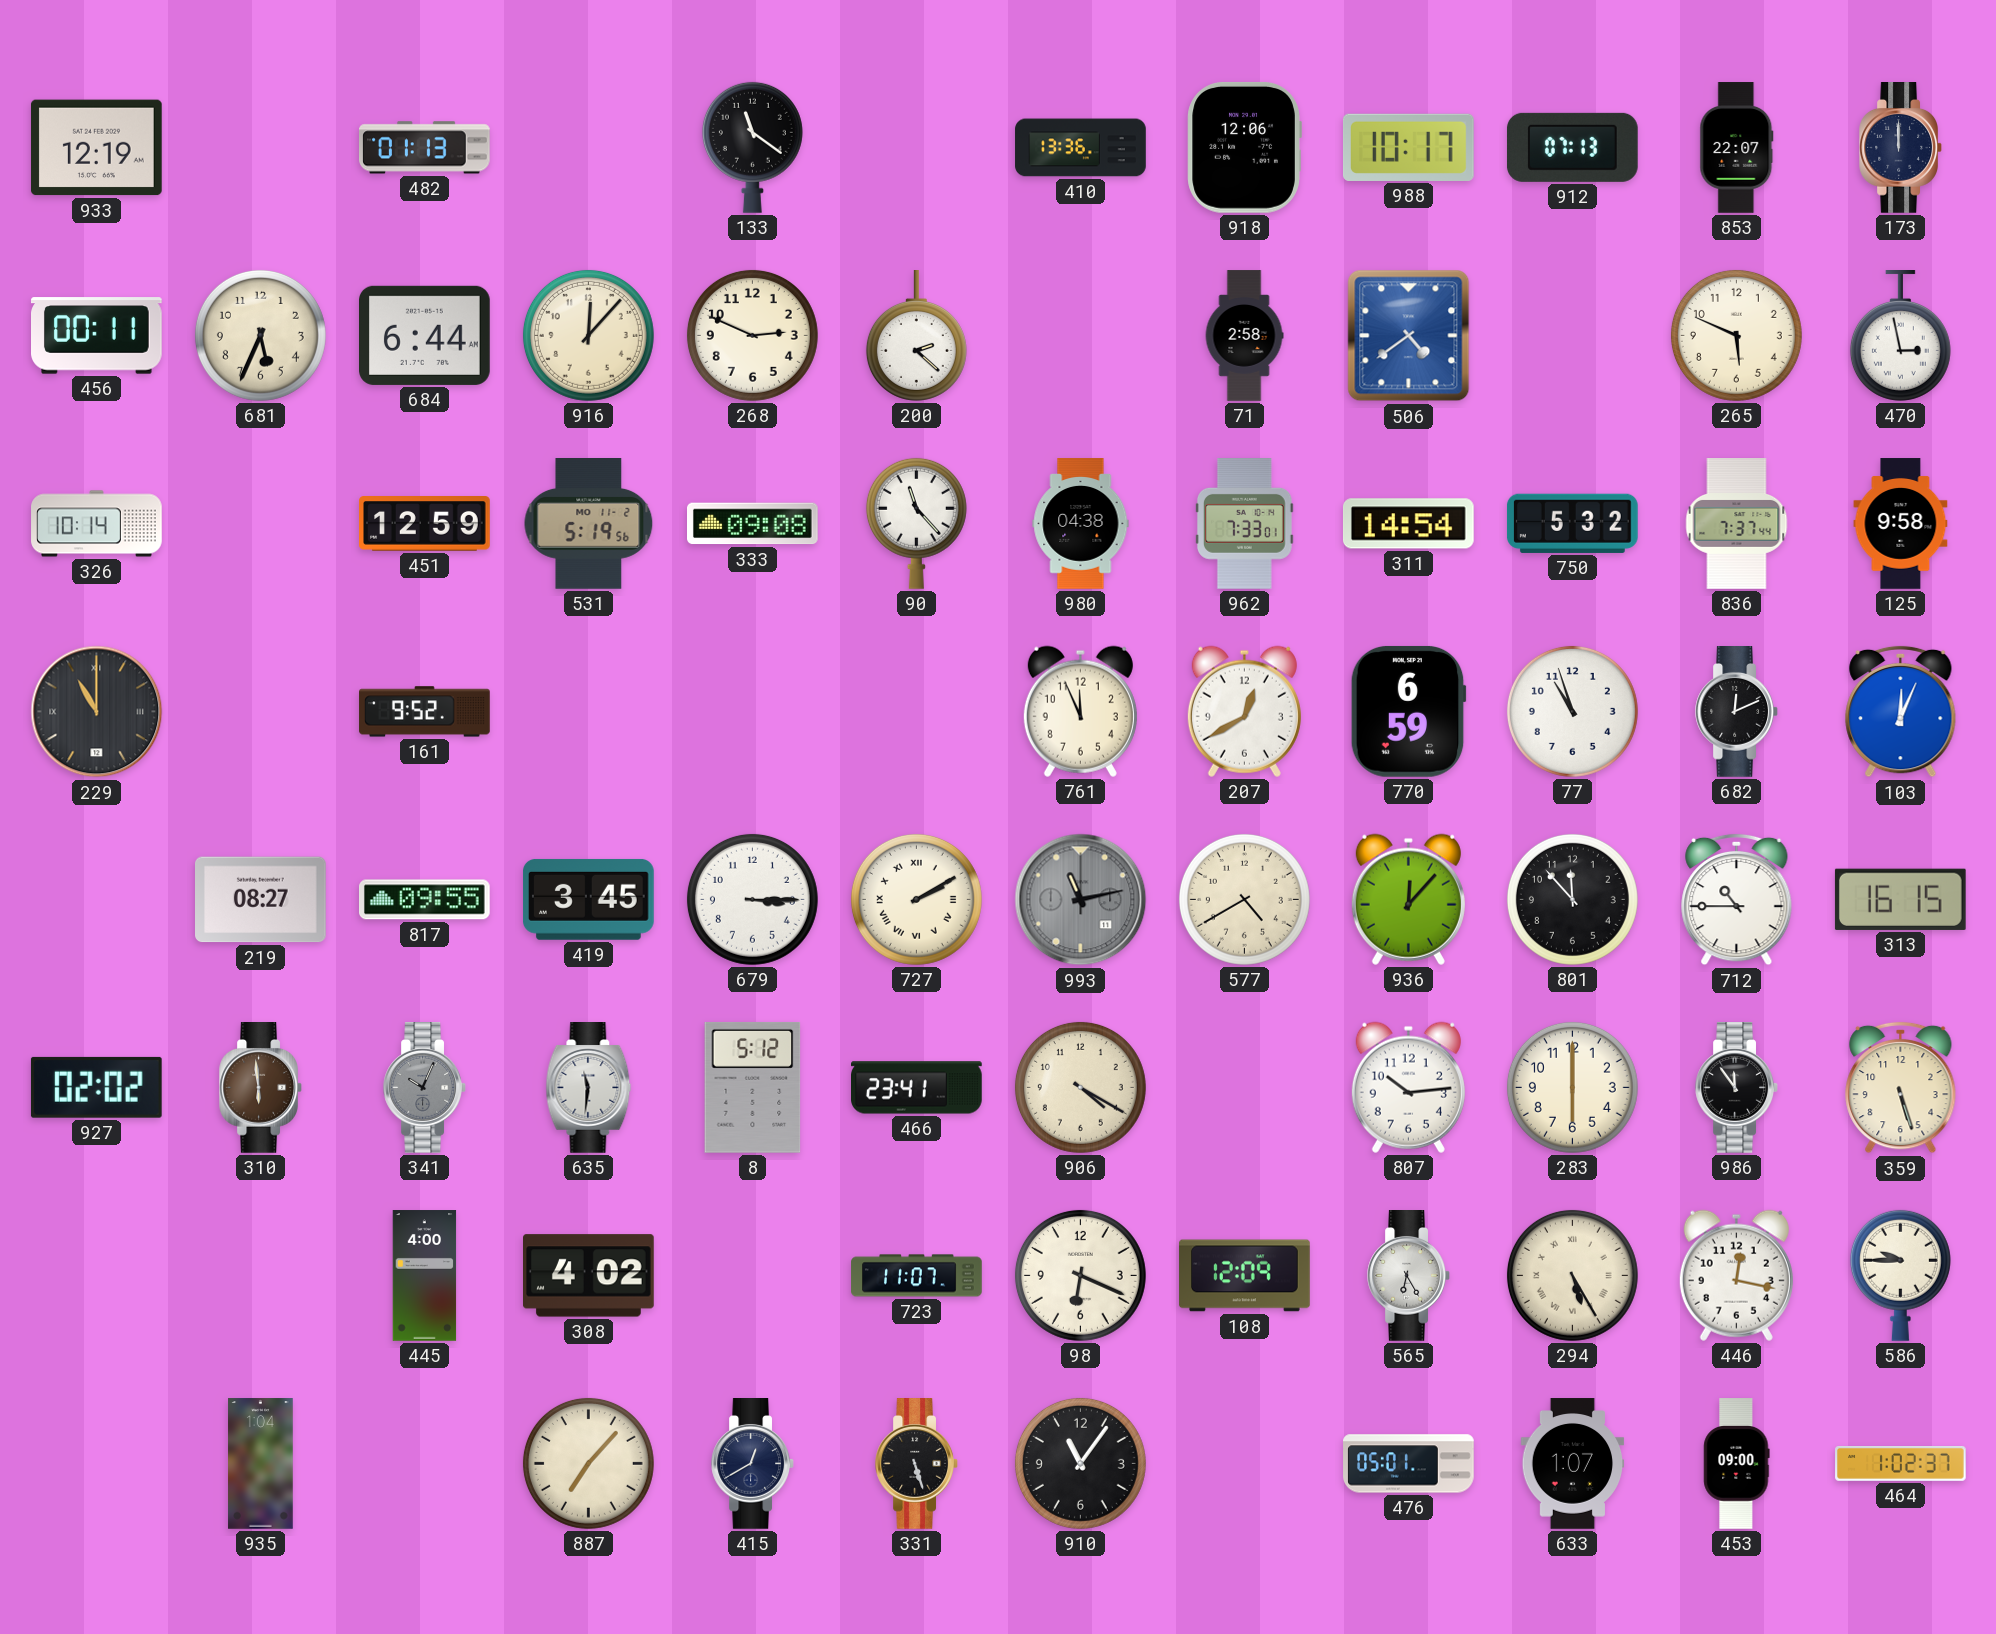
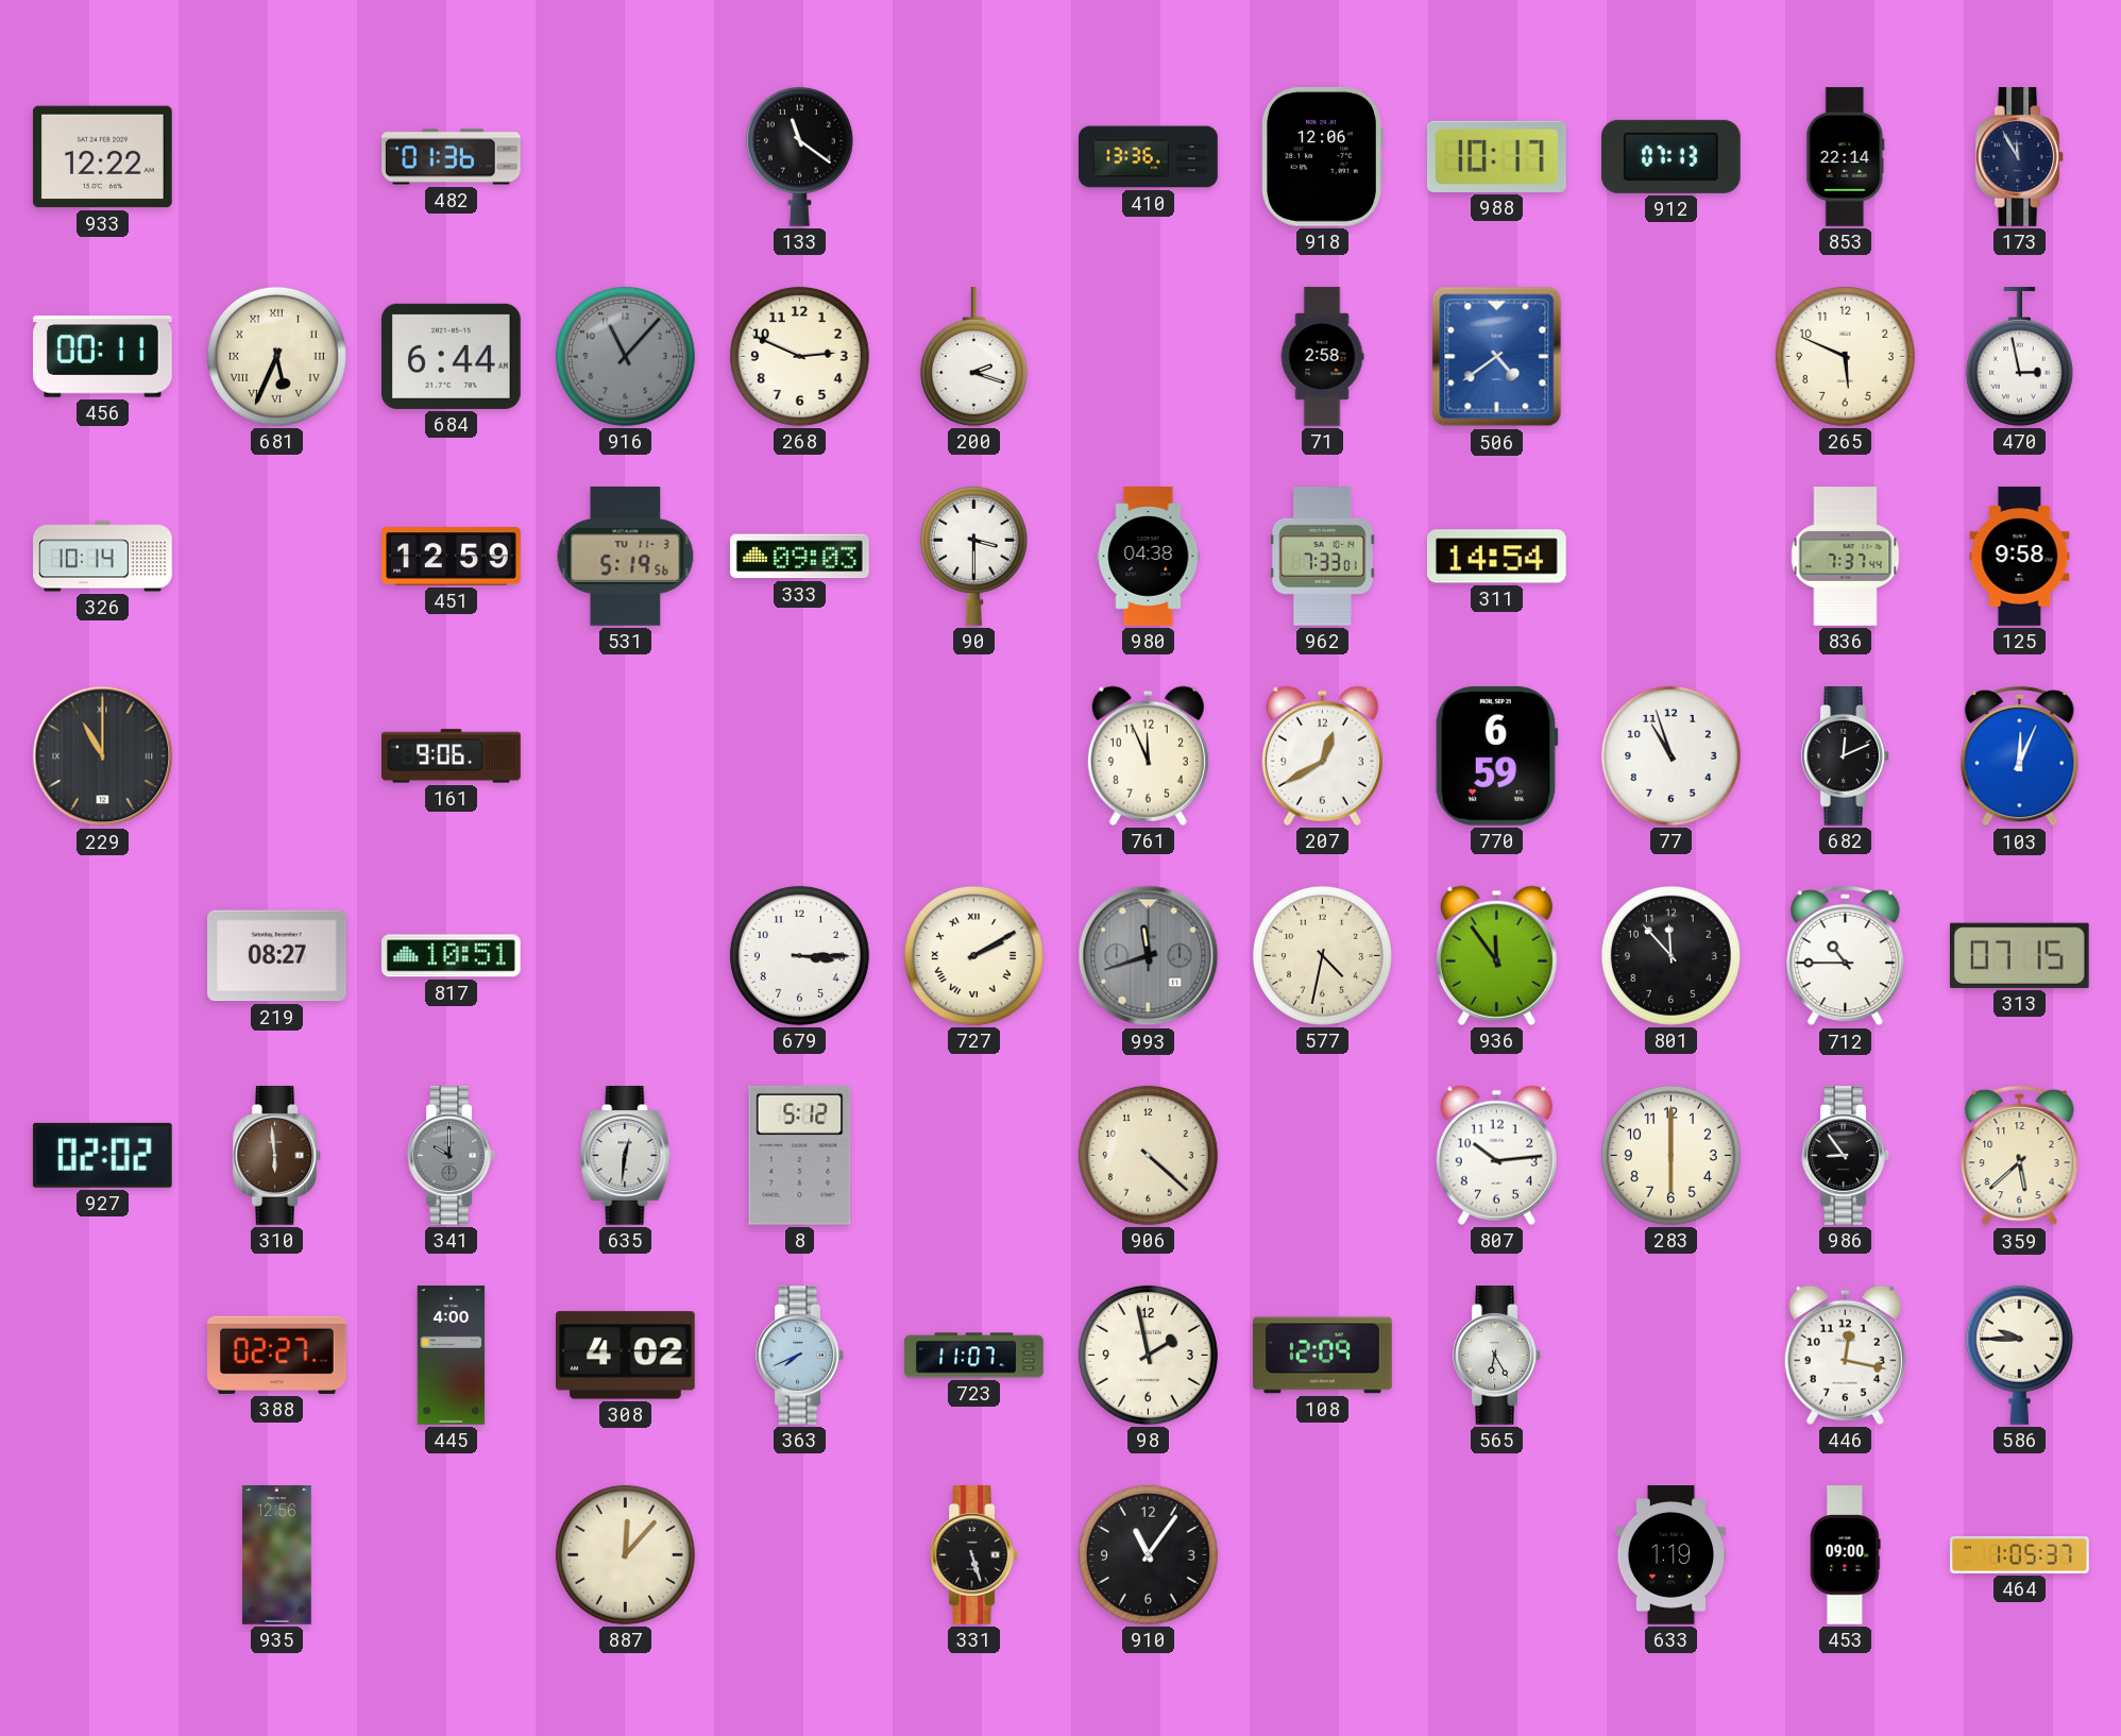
933: 12:19 -> 12:22
482: 01:13 -> 01:36
853: 22:07 -> 22:14
173: 12:00 -> 11:55
681 numerals: Arabic -> Roman
916: 12:07 -> 11:07
916 dial: cream -> grey
200: 2:22 -> 2:18
531 date: MO 11-2 -> TU 11-3
333: 09:08 -> 09:03
90: 11:23 -> 3:30
750: 5:32 -> none
161: 9:52 -> 9:06
817: 09:55 -> 10:51
419: 3:45 -> none
993: 11:13 -> 11:42
577: 4:40 -> 4:32
936: 12:07 -> 11:54
313: 16:15 -> 07:15
341: 10:04 -> 10:00
635: 11:31 -> 12:31
466: 23:41 -> none
906: 4:20 -> 4:22
986: 11:54 -> 8:54
359: 5:27 -> 5:38
388: none -> 02:27
363: none -> 7:41
98: 6:19 -> 1:58
294: 5:25 -> none
935: 1:04 -> 12:56
887: 7:07 -> 12:07
415: 12:40 -> none
476: 05:01 -> none
633: 1:07 -> 1:19
464: 1:02 -> 1:05
